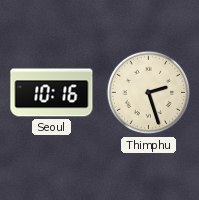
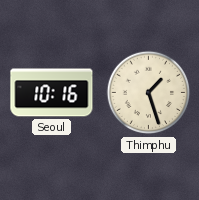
Thimphu: 2:27 -> 1:27
